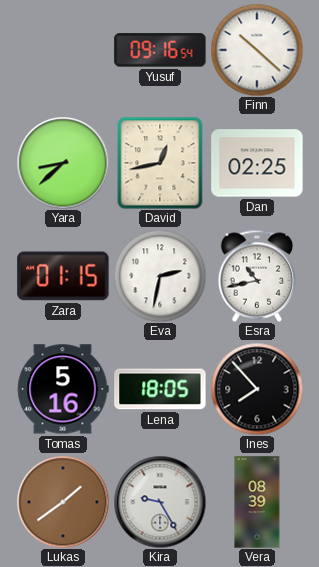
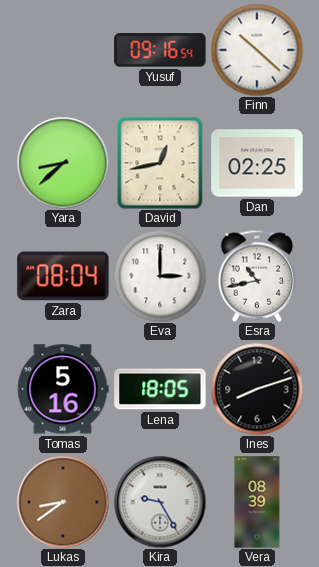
Zara: 01:15 -> 08:04
Eva: 2:32 -> 3:00
Ines: 7:53 -> 8:12
Lukas: 1:39 -> 8:39
